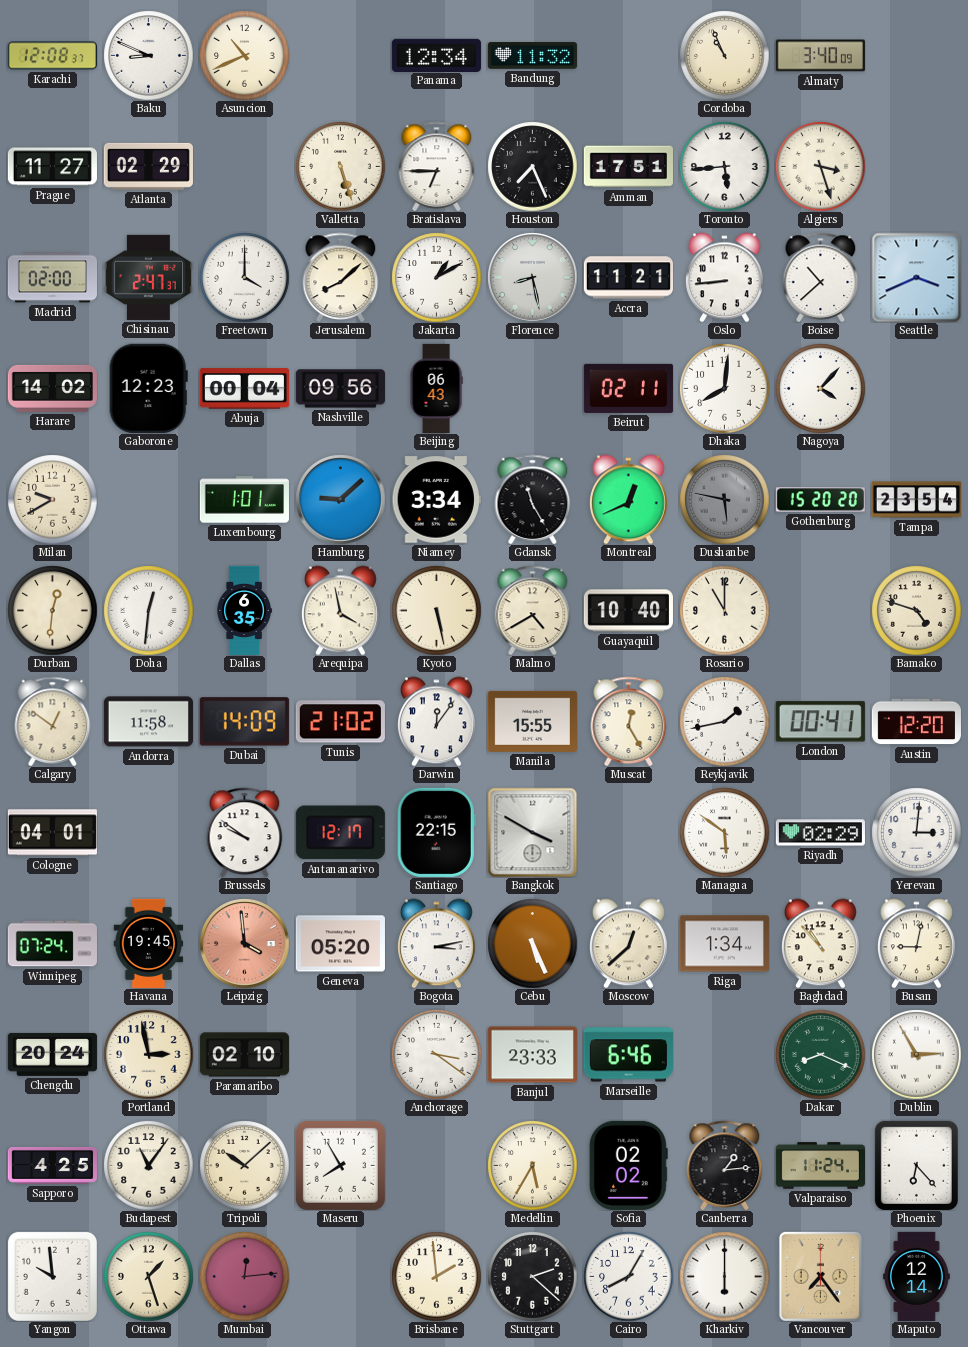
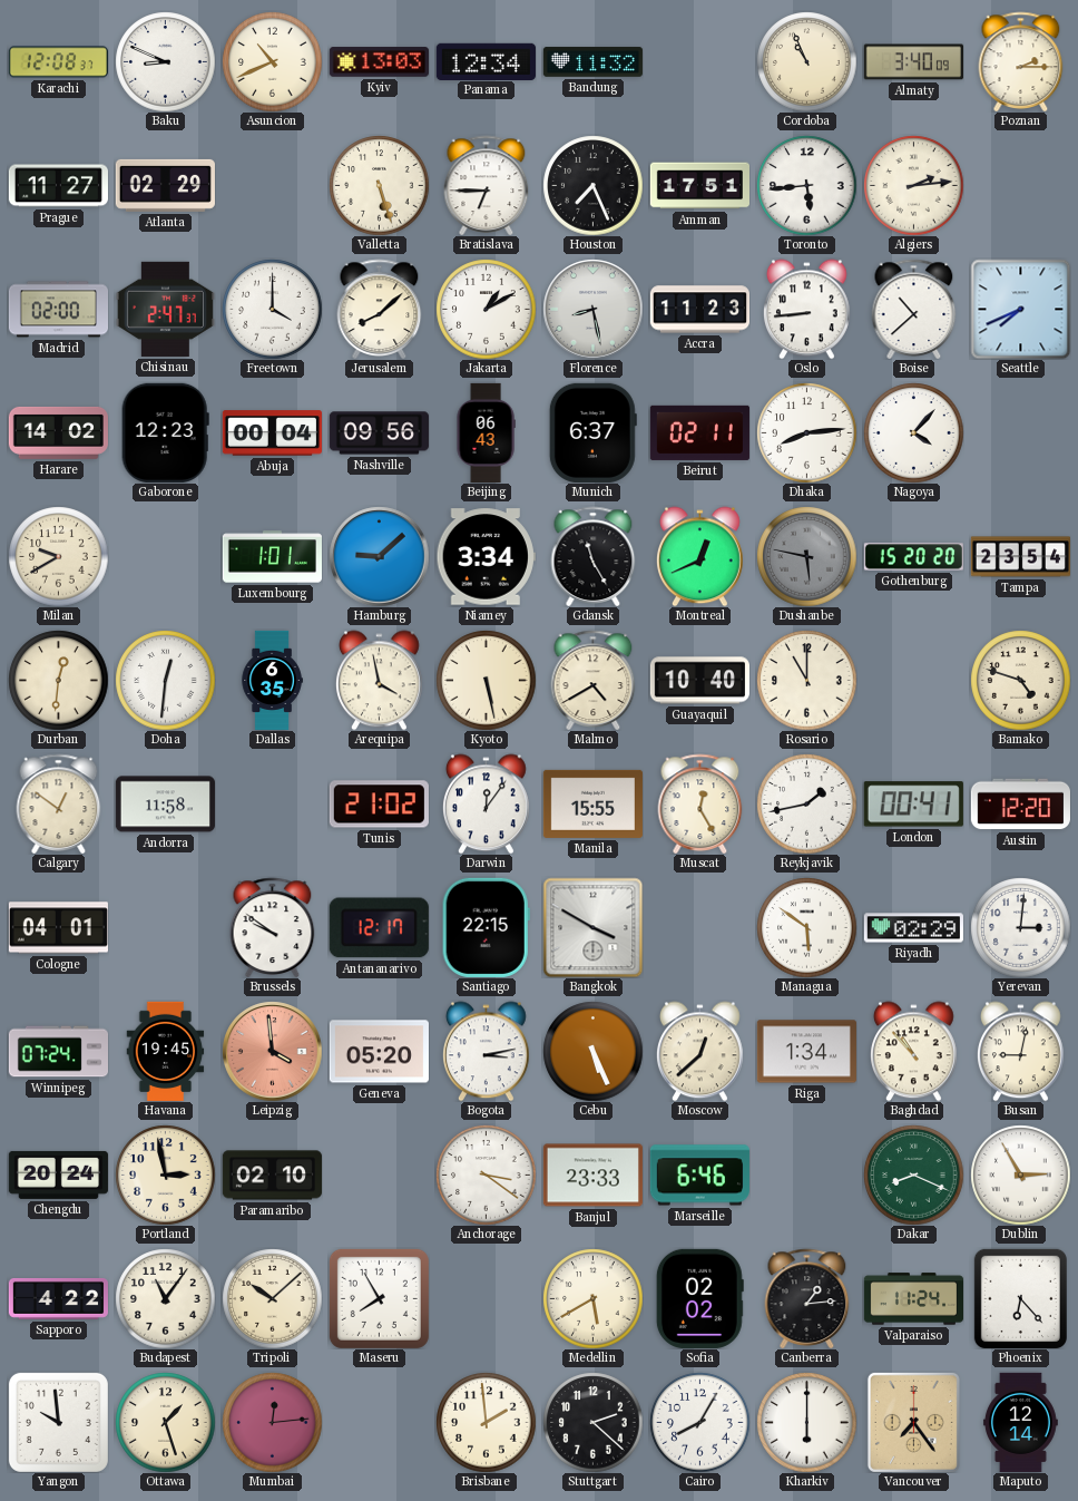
Kyiv: none -> 13:03
Poznan: none -> 2:15
Algiers: 3:27 -> 2:14
Accra: 11:21 -> 11:23
Seattle: 3:41 -> 7:41
Munich: none -> 6:37
Dhaka: 8:01 -> 8:14
Dubai: 14:09 -> none
Sapporo: 4:25 -> 4:22
Medellin: 5:35 -> 5:40
